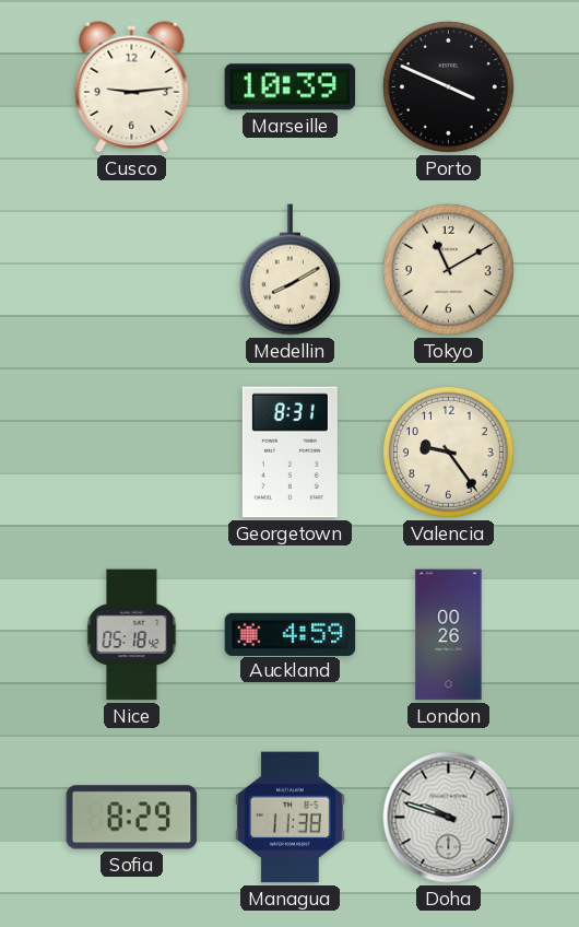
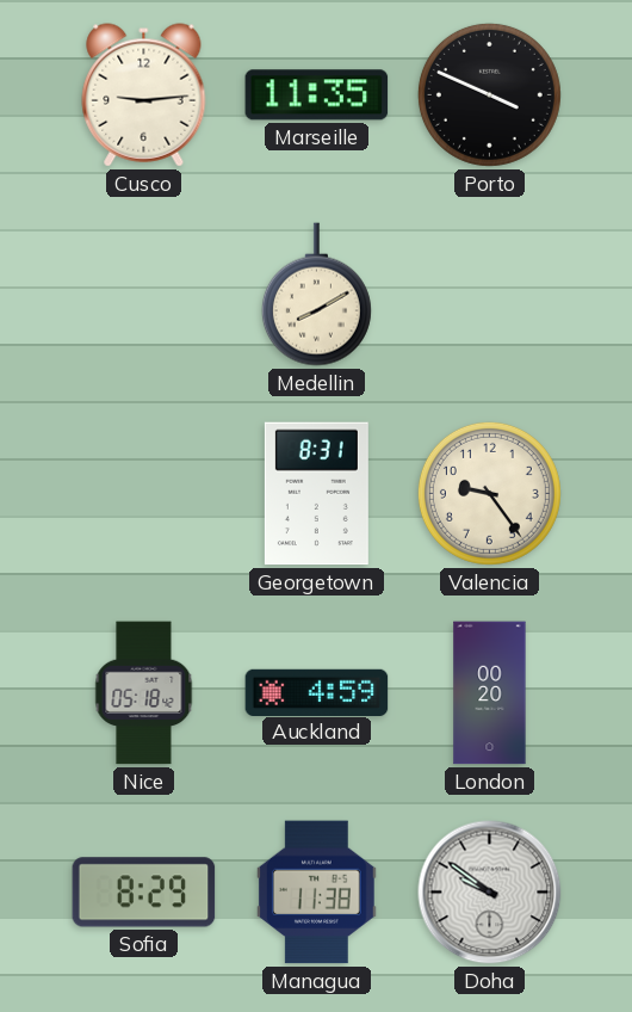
Marseille: 10:39 -> 11:35
Tokyo: 11:10 -> none
London: 00:26 -> 00:20
Doha: 9:48 -> 9:51
